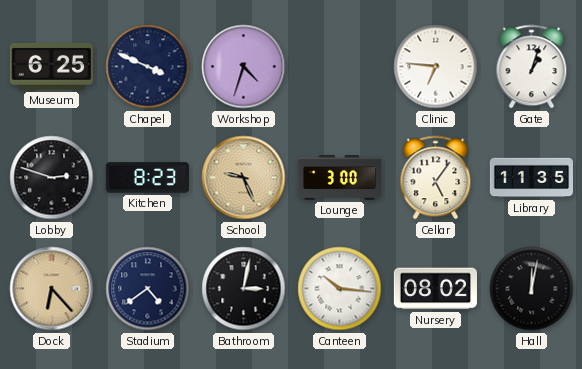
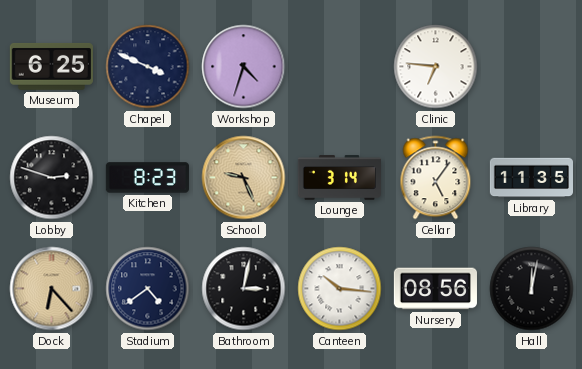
Gate: 1:03 -> none
Lounge: 3:00 -> 3:14
Nursery: 08:02 -> 08:56
